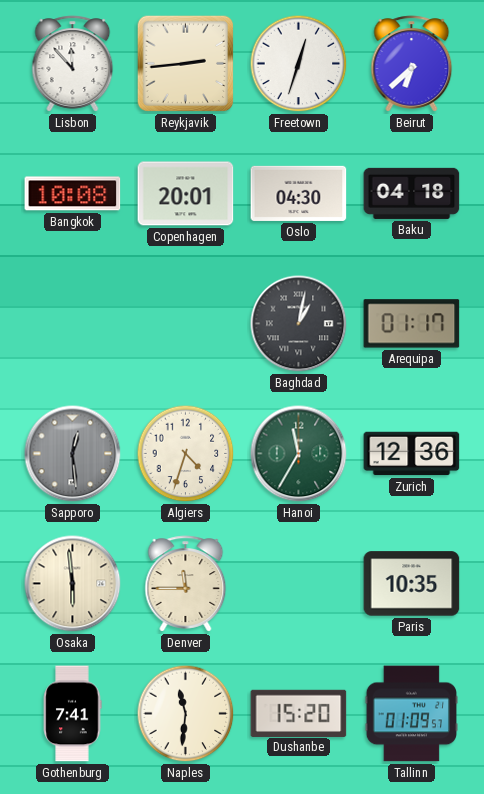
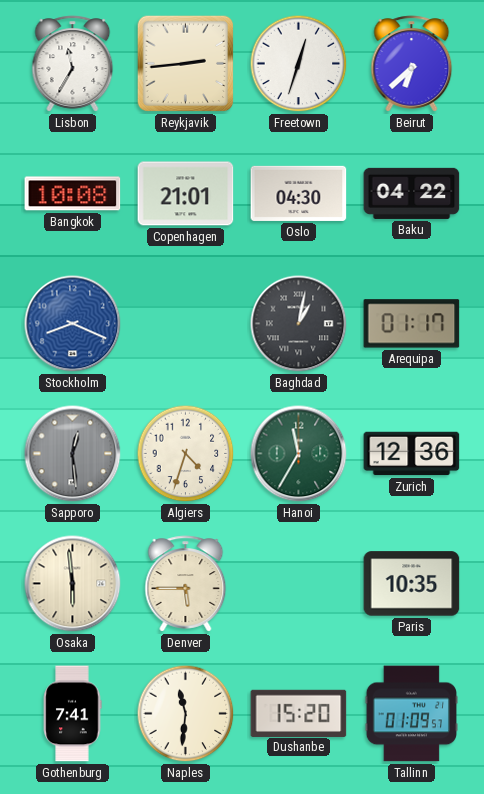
Lisbon: 11:53 -> 11:35
Copenhagen: 20:01 -> 21:01
Baku: 04:18 -> 04:22
Stockholm: none -> 8:19
Denver: 11:45 -> 5:45
